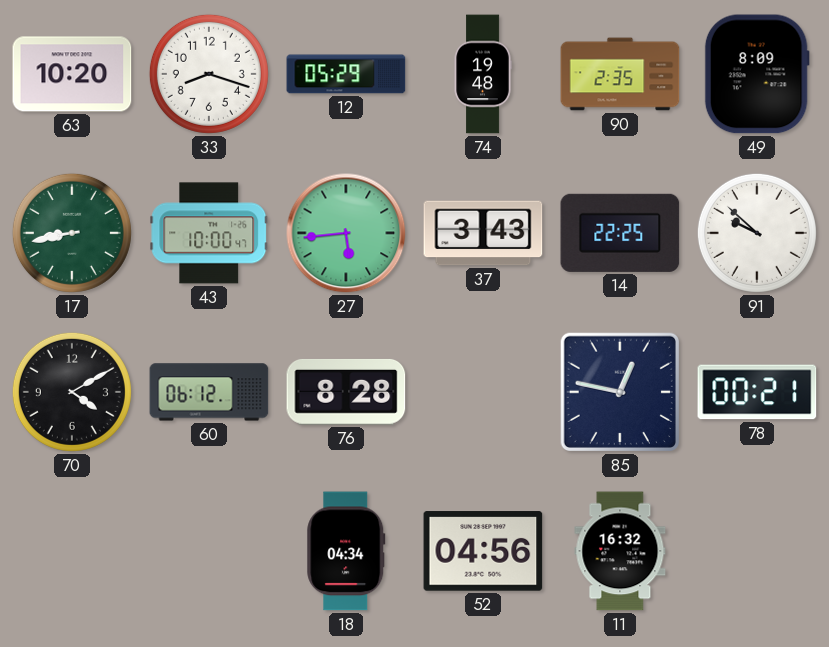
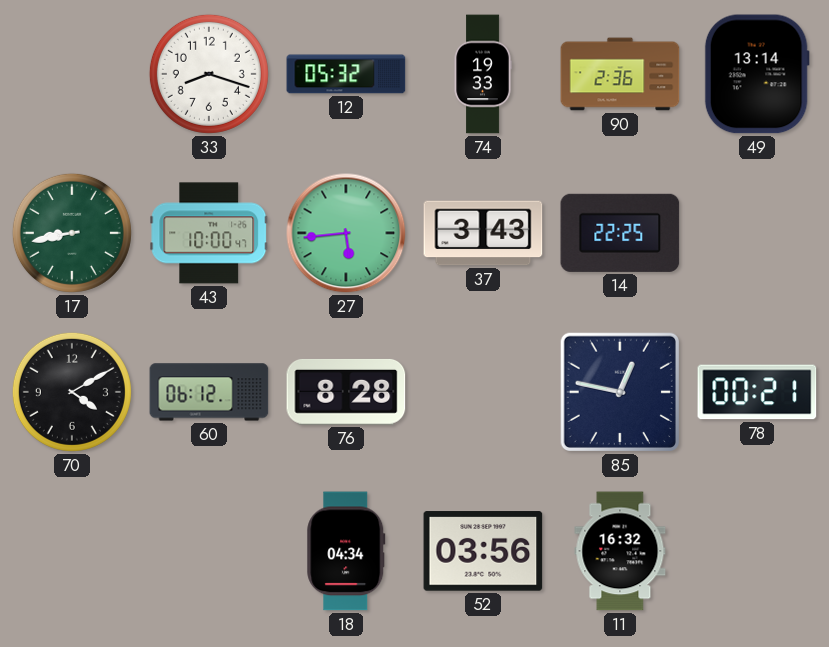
63: 10:20 -> none
12: 05:29 -> 05:32
74: 19:48 -> 19:33
90: 2:35 -> 2:36
49: 8:09 -> 13:14
91: 9:52 -> none
52: 04:56 -> 03:56
